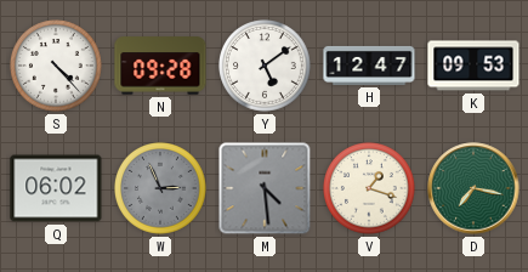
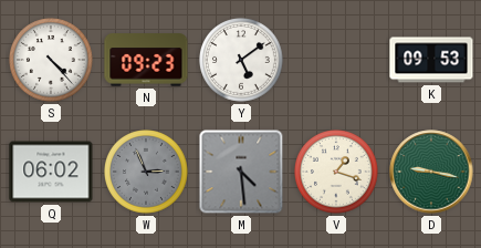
N: 09:28 -> 09:23
H: 12:47 -> none
D: 7:17 -> 9:17
